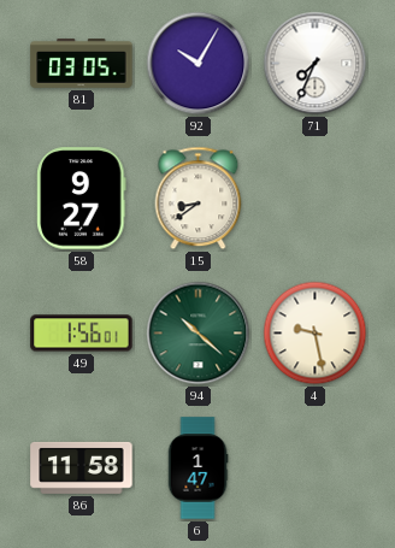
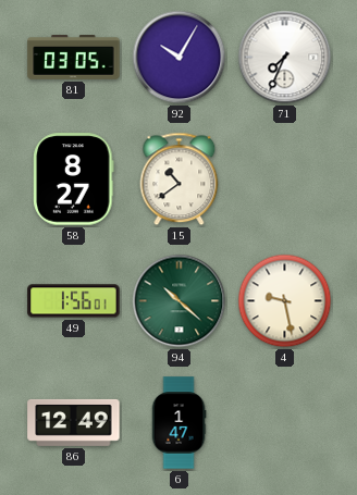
58: 9:27 -> 8:27
15: 8:39 -> 10:39
86: 11:58 -> 12:49
